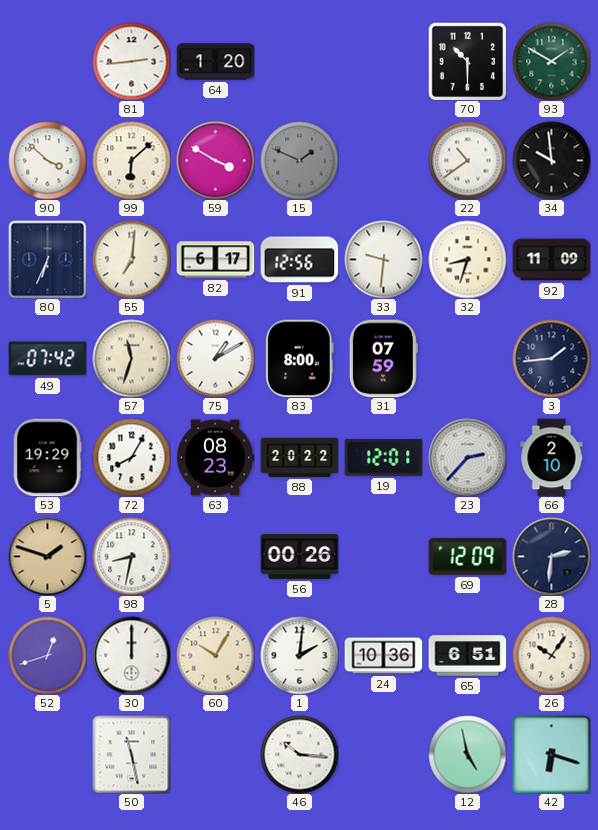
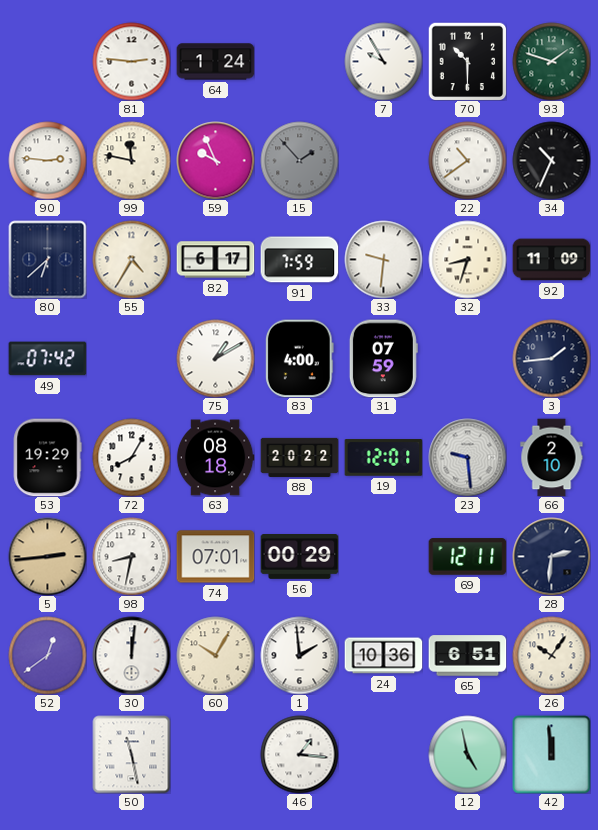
81: 2:44 -> 2:46
64: 1:20 -> 1:24
7: none -> 9:55
93: 1:50 -> 1:48
90: 3:52 -> 2:46
99: 6:08 -> 11:47
59: 3:50 -> 9:56
15: 1:49 -> 1:53
34: 9:59 -> 10:34
80: 6:34 -> 6:38
55: 7:01 -> 4:35
91: 12:56 -> 7:59
57: 11:33 -> none
83: 8:00 -> 4:00
63: 08:23 -> 08:18
23: 2:37 -> 9:29
5: 1:48 -> 2:44
74: none -> 07:01
56: 00:26 -> 00:29
69: 12:09 -> 12:11
52: 12:42 -> 12:39
30: 12:00 -> 12:01
1: 2:01 -> 1:59
46: 10:16 -> 1:16
42: 6:18 -> 11:59
